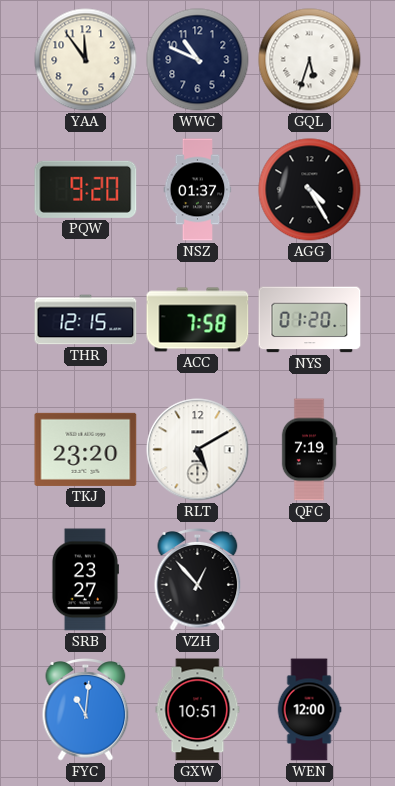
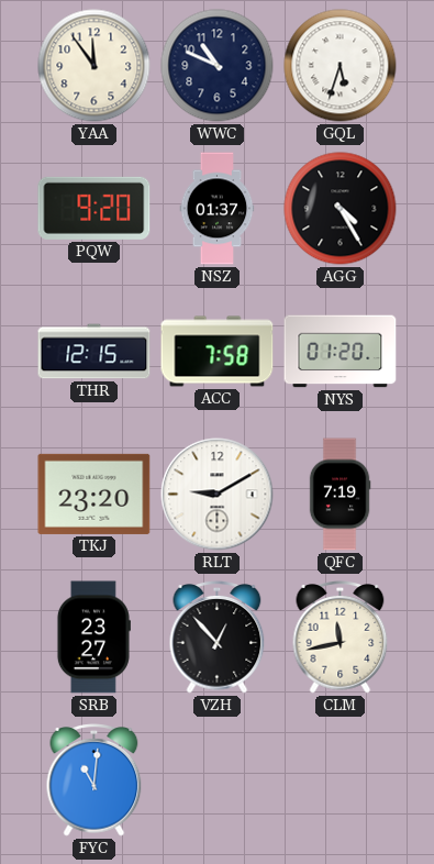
RLT: 5:10 -> 9:10
CLM: none -> 11:43
GXW: 10:51 -> none
WEN: 12:00 -> none
